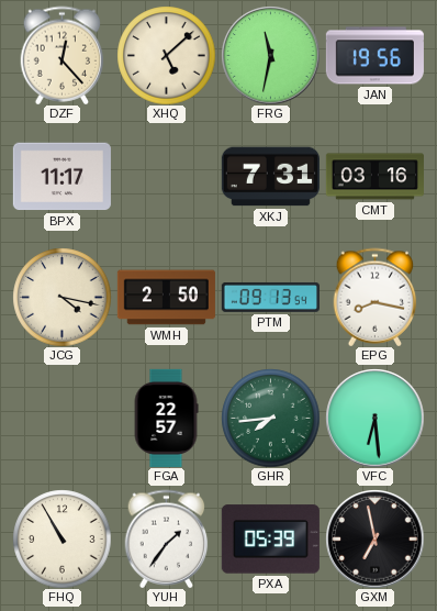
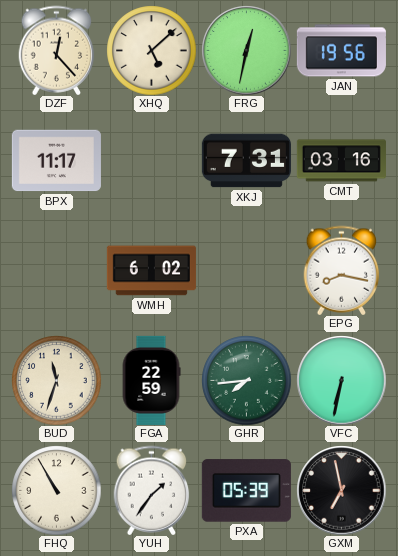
FRG: 11:32 -> 12:32
JCG: 4:17 -> none
WMH: 2:50 -> 6:02
PTM: 09:13 -> none
BUD: none -> 11:33
FGA: 22:57 -> 22:59
VFC: 6:29 -> 6:32
